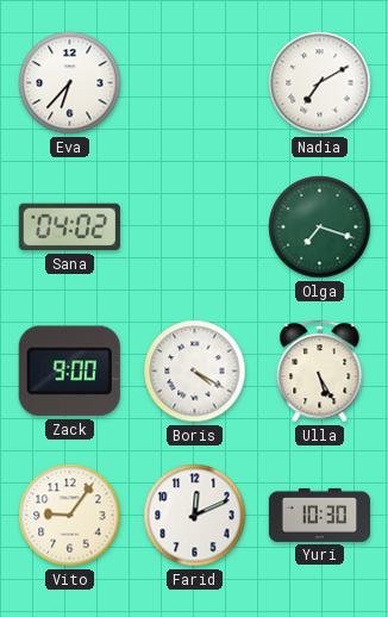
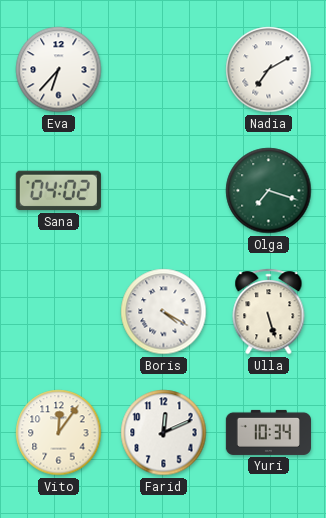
Zack: 9:00 -> none
Ulla: 5:25 -> 5:27
Vito: 9:06 -> 12:06
Yuri: 10:30 -> 10:34
